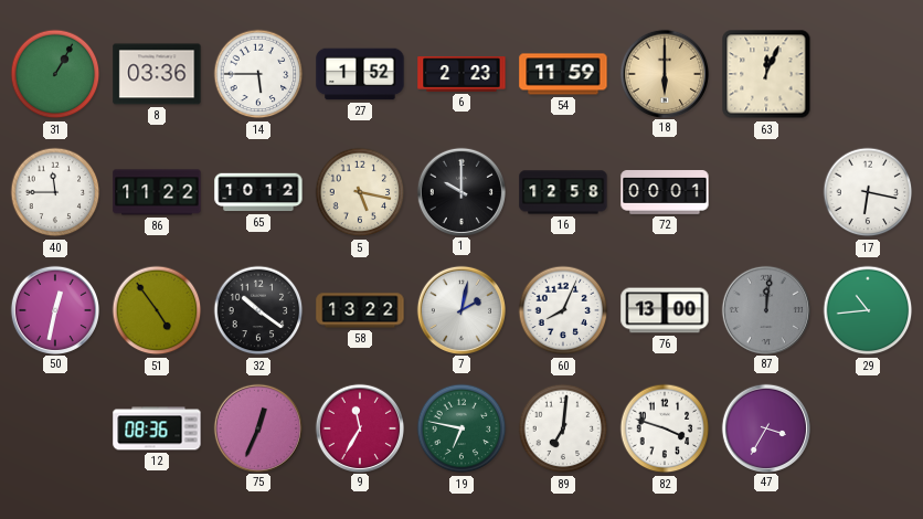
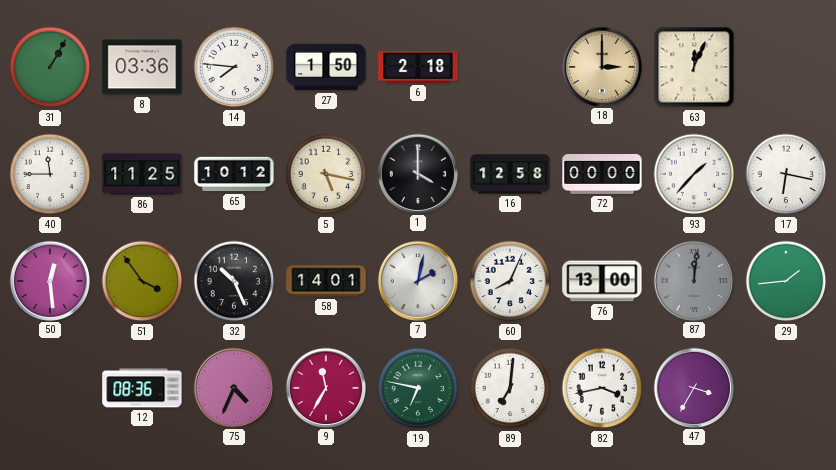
14: 5:45 -> 7:46
27: 1:52 -> 1:50
6: 2:23 -> 2:18
54: 11:59 -> none
18: 6:00 -> 3:00
86: 11:22 -> 11:25
1: 10:00 -> 4:00
72: 00:01 -> 00:00
93: none -> 1:37
50: 12:32 -> 12:29
51: 4:54 -> 3:54
32: 10:21 -> 10:26
58: 13:22 -> 14:01
29: 10:44 -> 1:44
75: 12:34 -> 4:34
82: 3:48 -> 3:43
